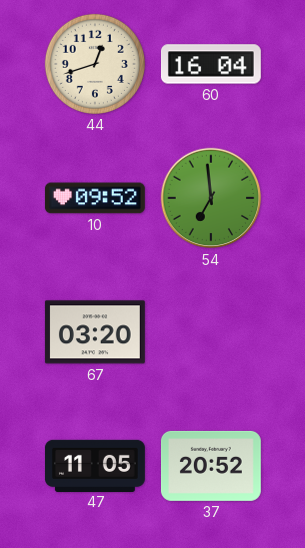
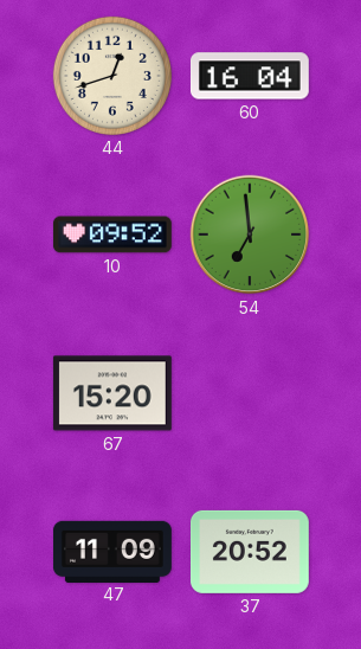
67: 03:20 -> 15:20
47: 11:05 -> 11:09
